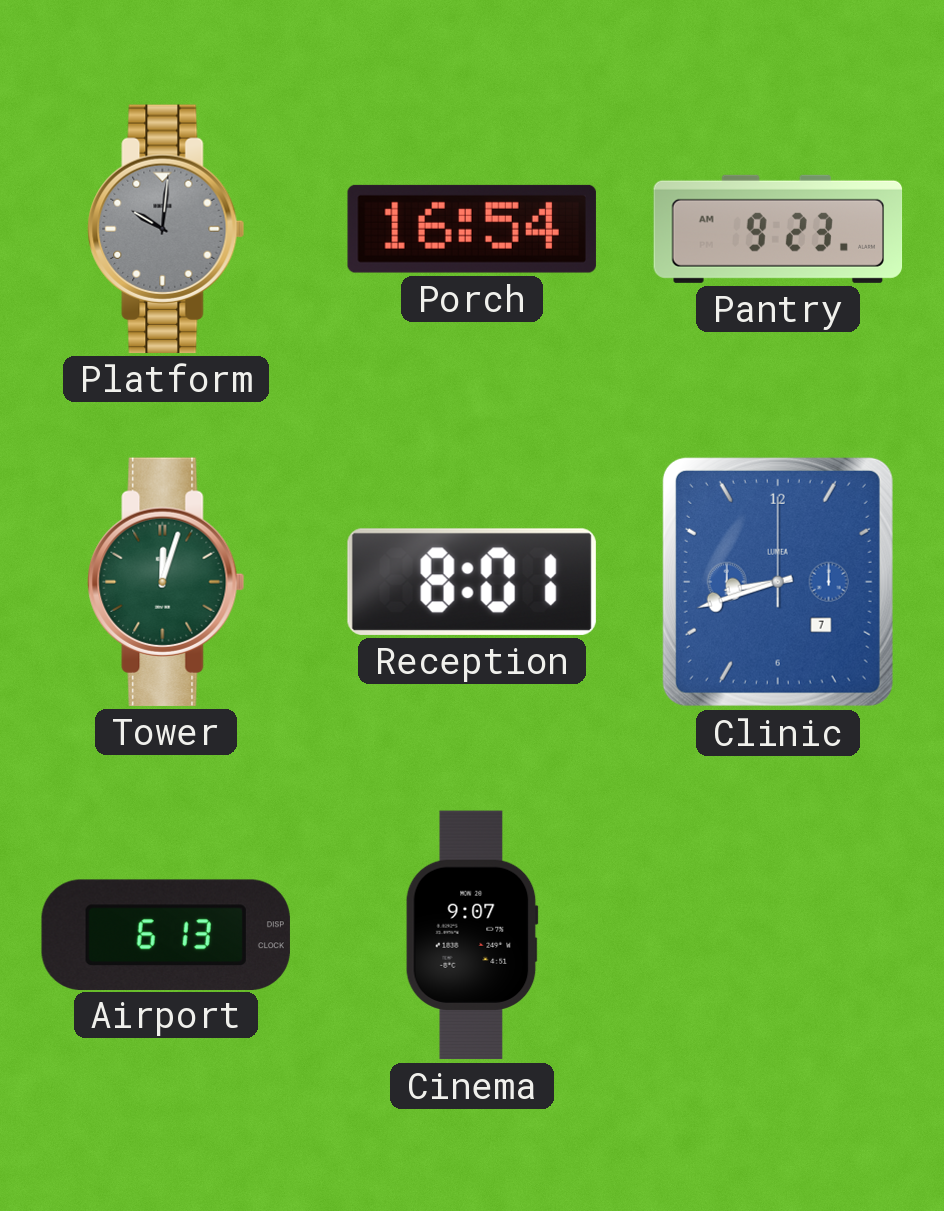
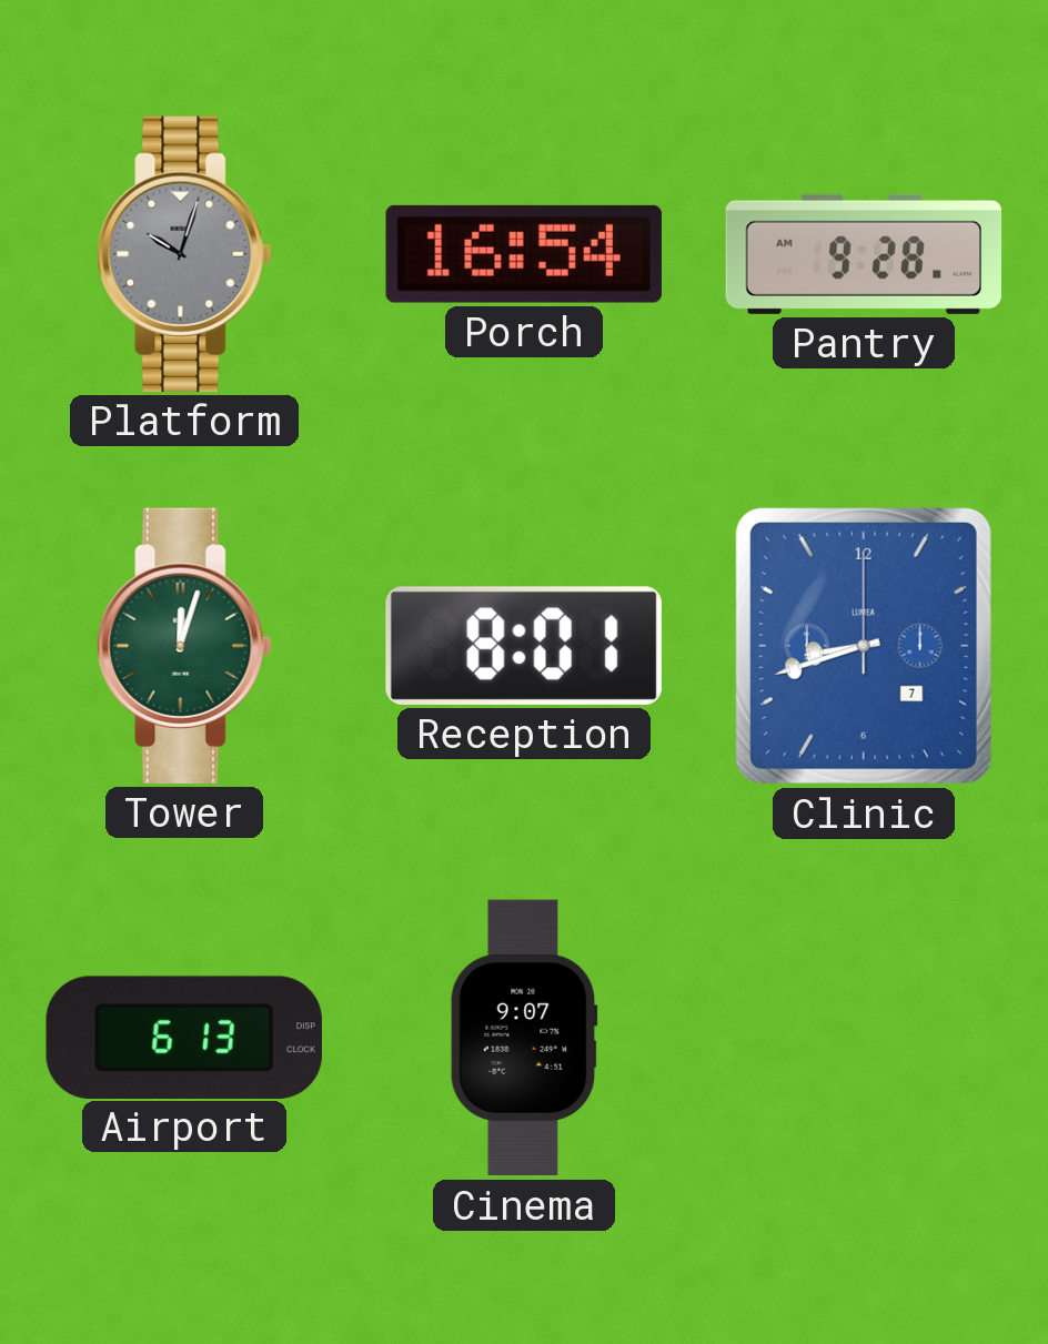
Platform: 10:01 -> 10:03
Pantry: 9:23 -> 9:28
